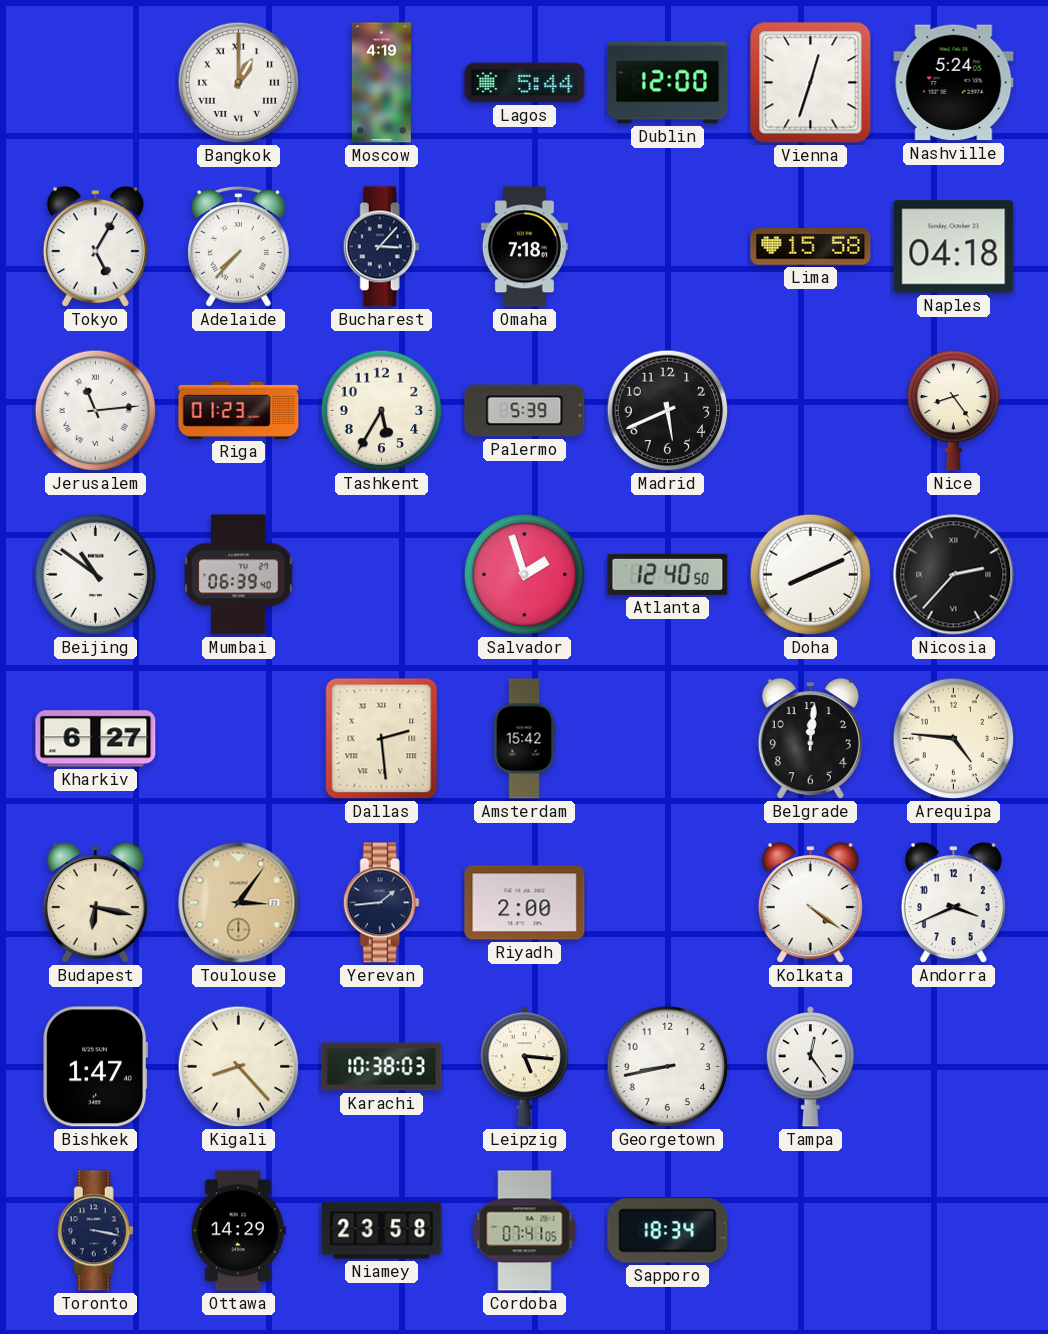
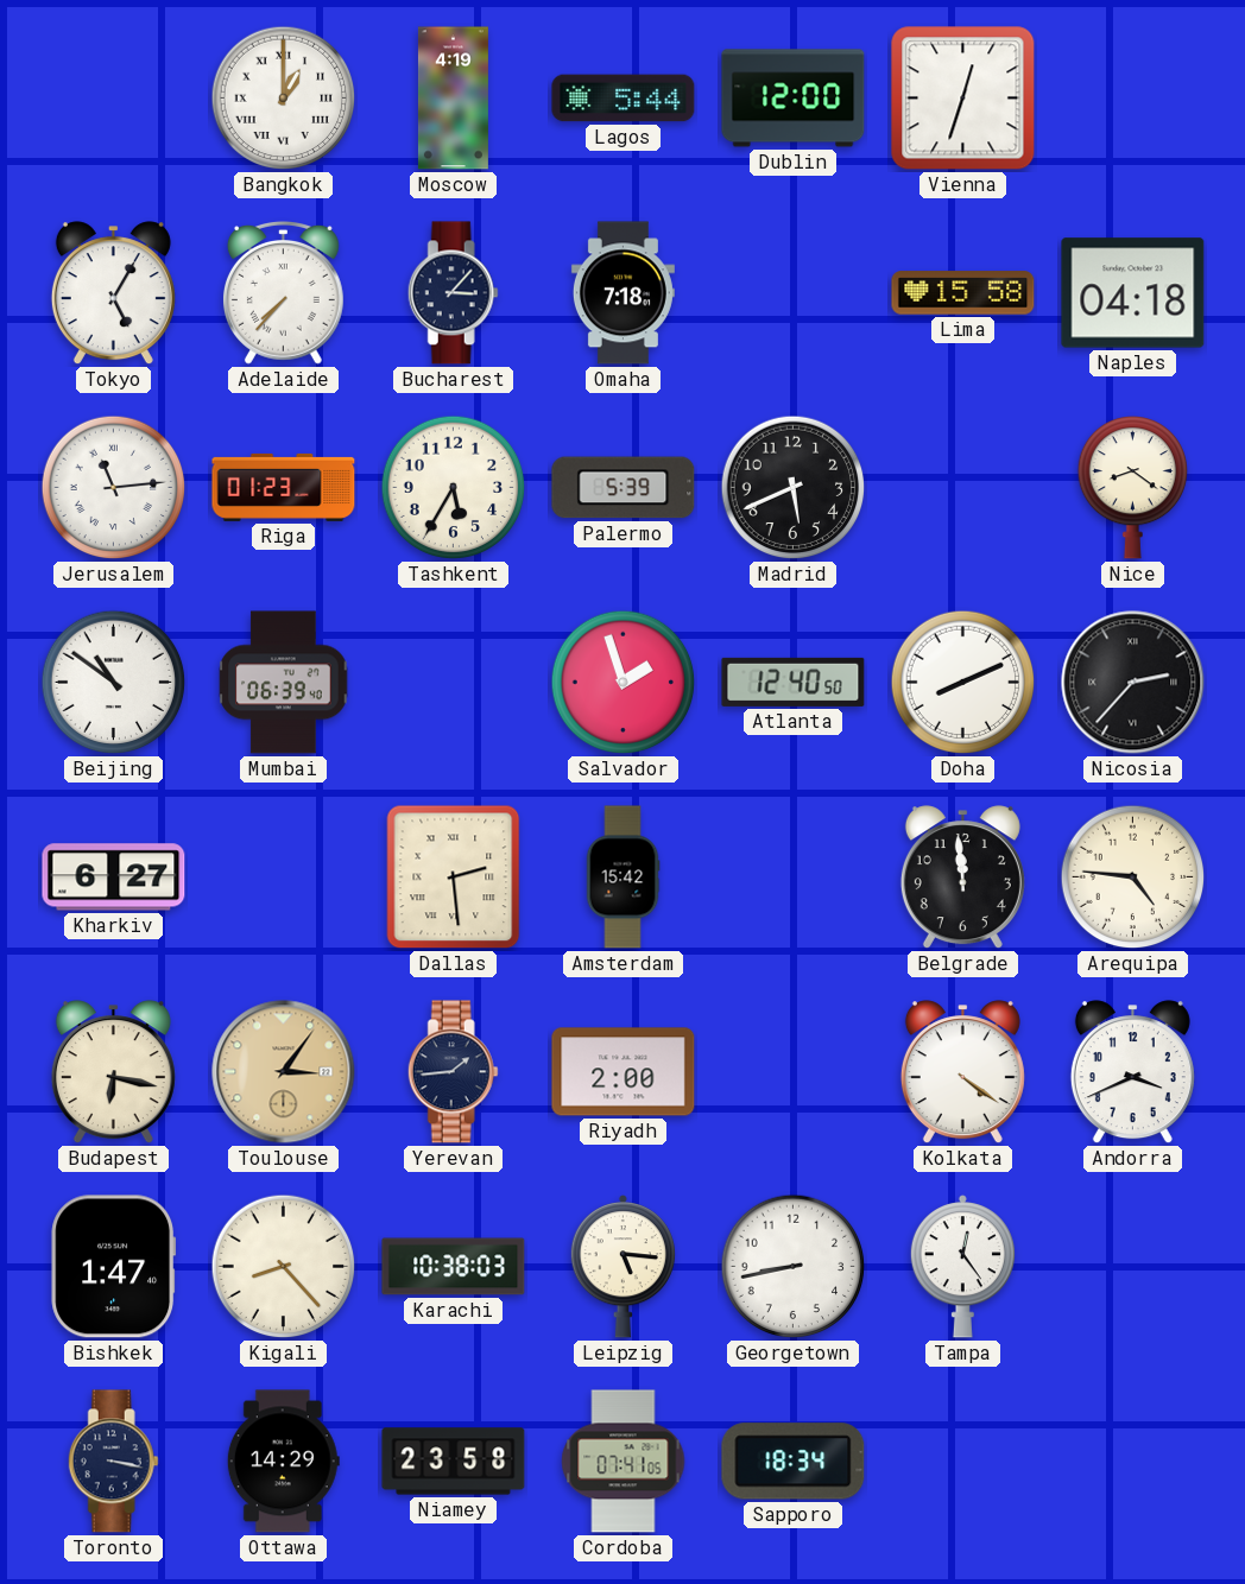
Nashville: 5:24 -> none
Nice: 8:24 -> 8:21
Belgrade: 12:01 -> 11:59
